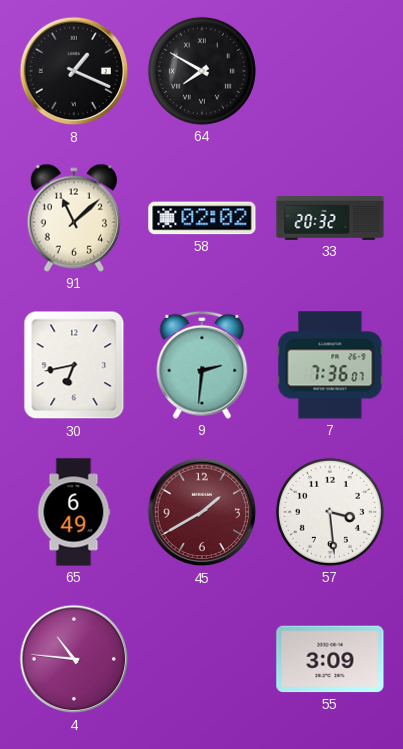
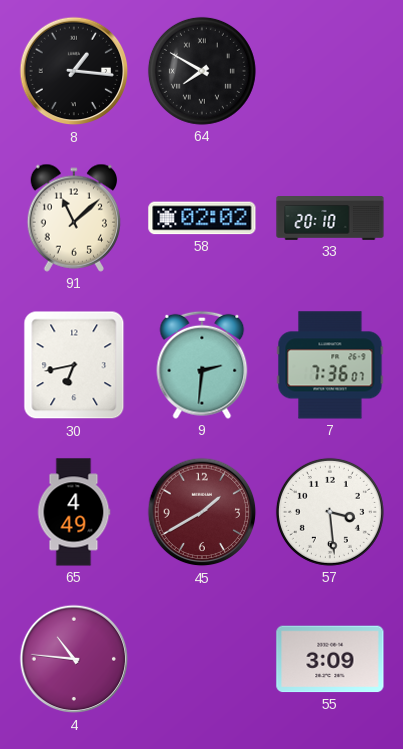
8: 1:19 -> 1:16
33: 20:32 -> 20:10
65: 6:49 -> 4:49
